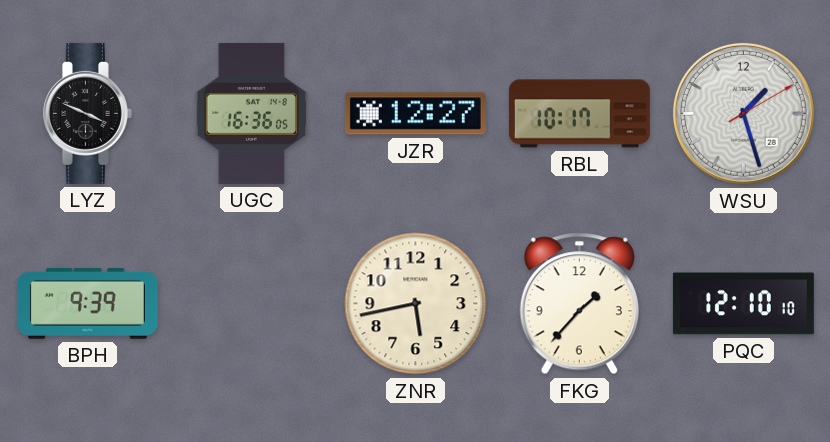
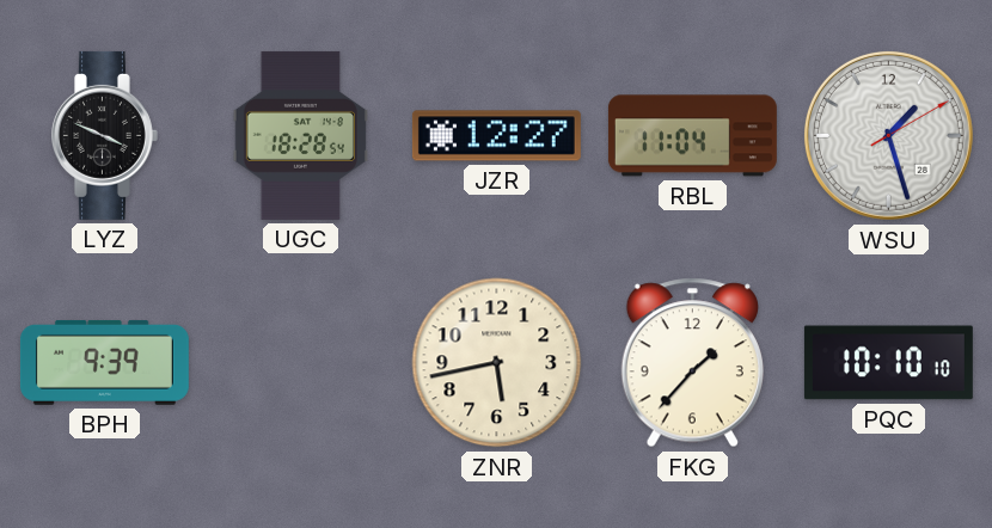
UGC: 16:36 -> 18:28
RBL: 10:17 -> 11:04
PQC: 12:10 -> 10:10
